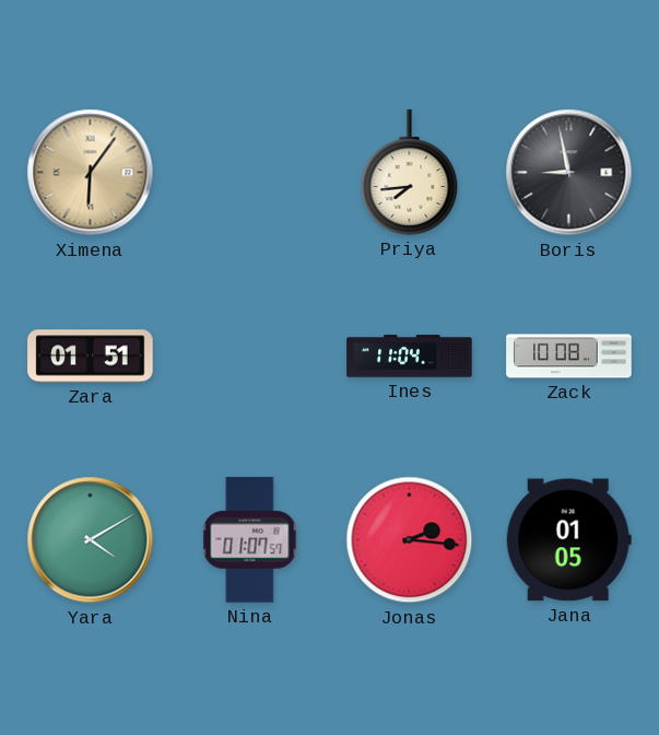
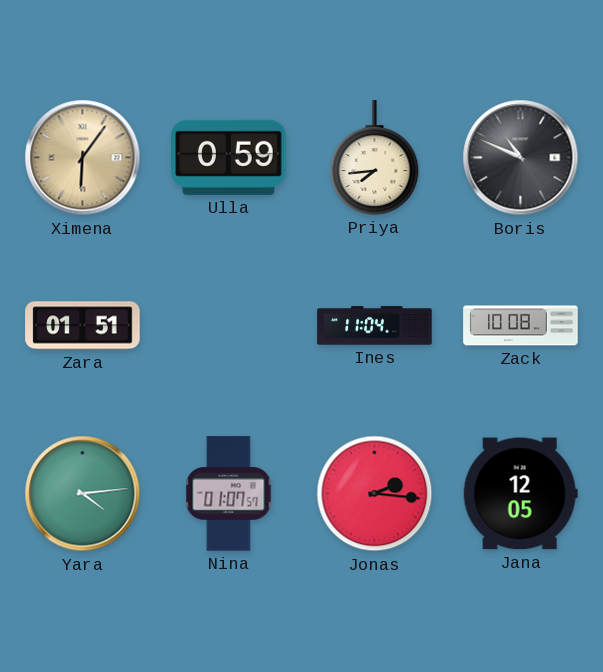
Ulla: none -> 0:59
Boris: 8:58 -> 10:49
Yara: 4:10 -> 4:14
Jana: 01:05 -> 12:05
